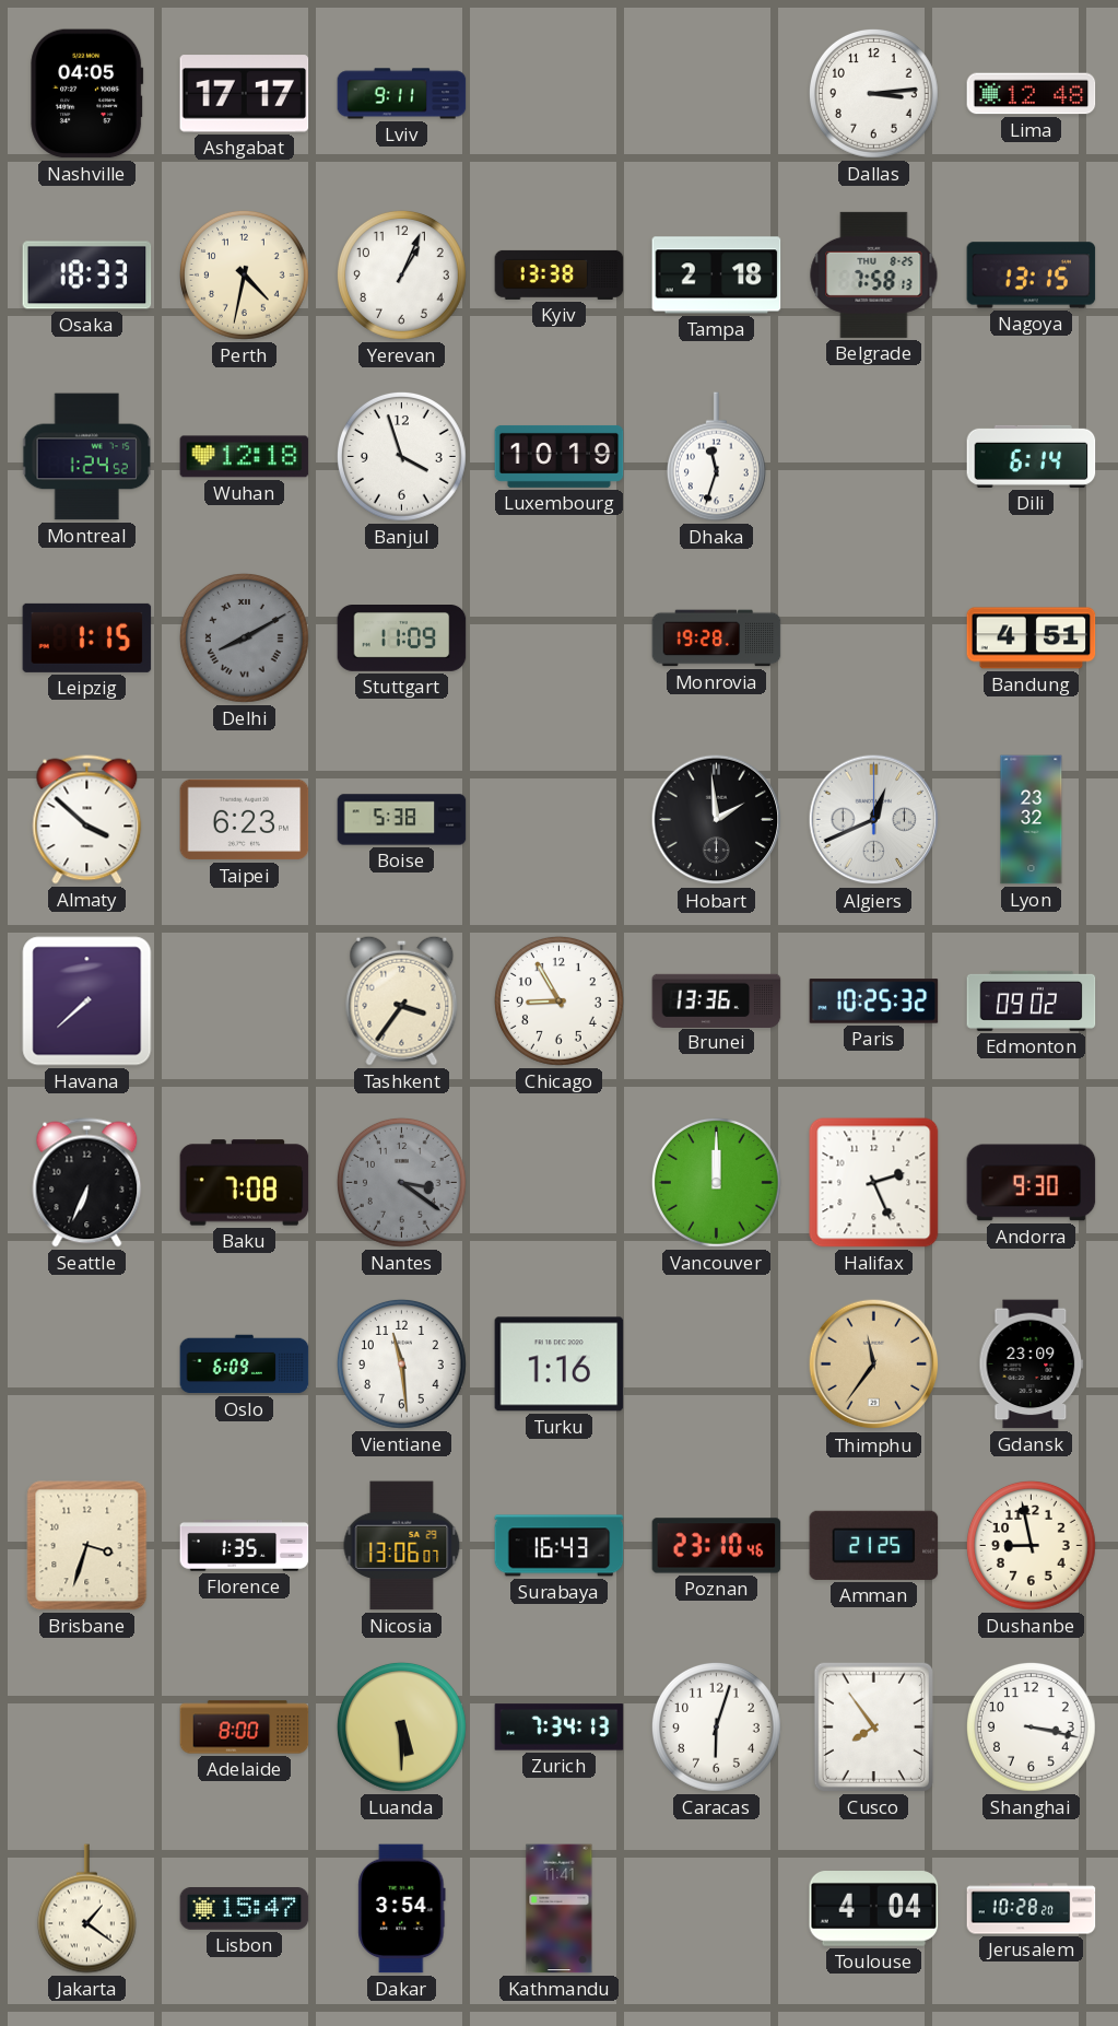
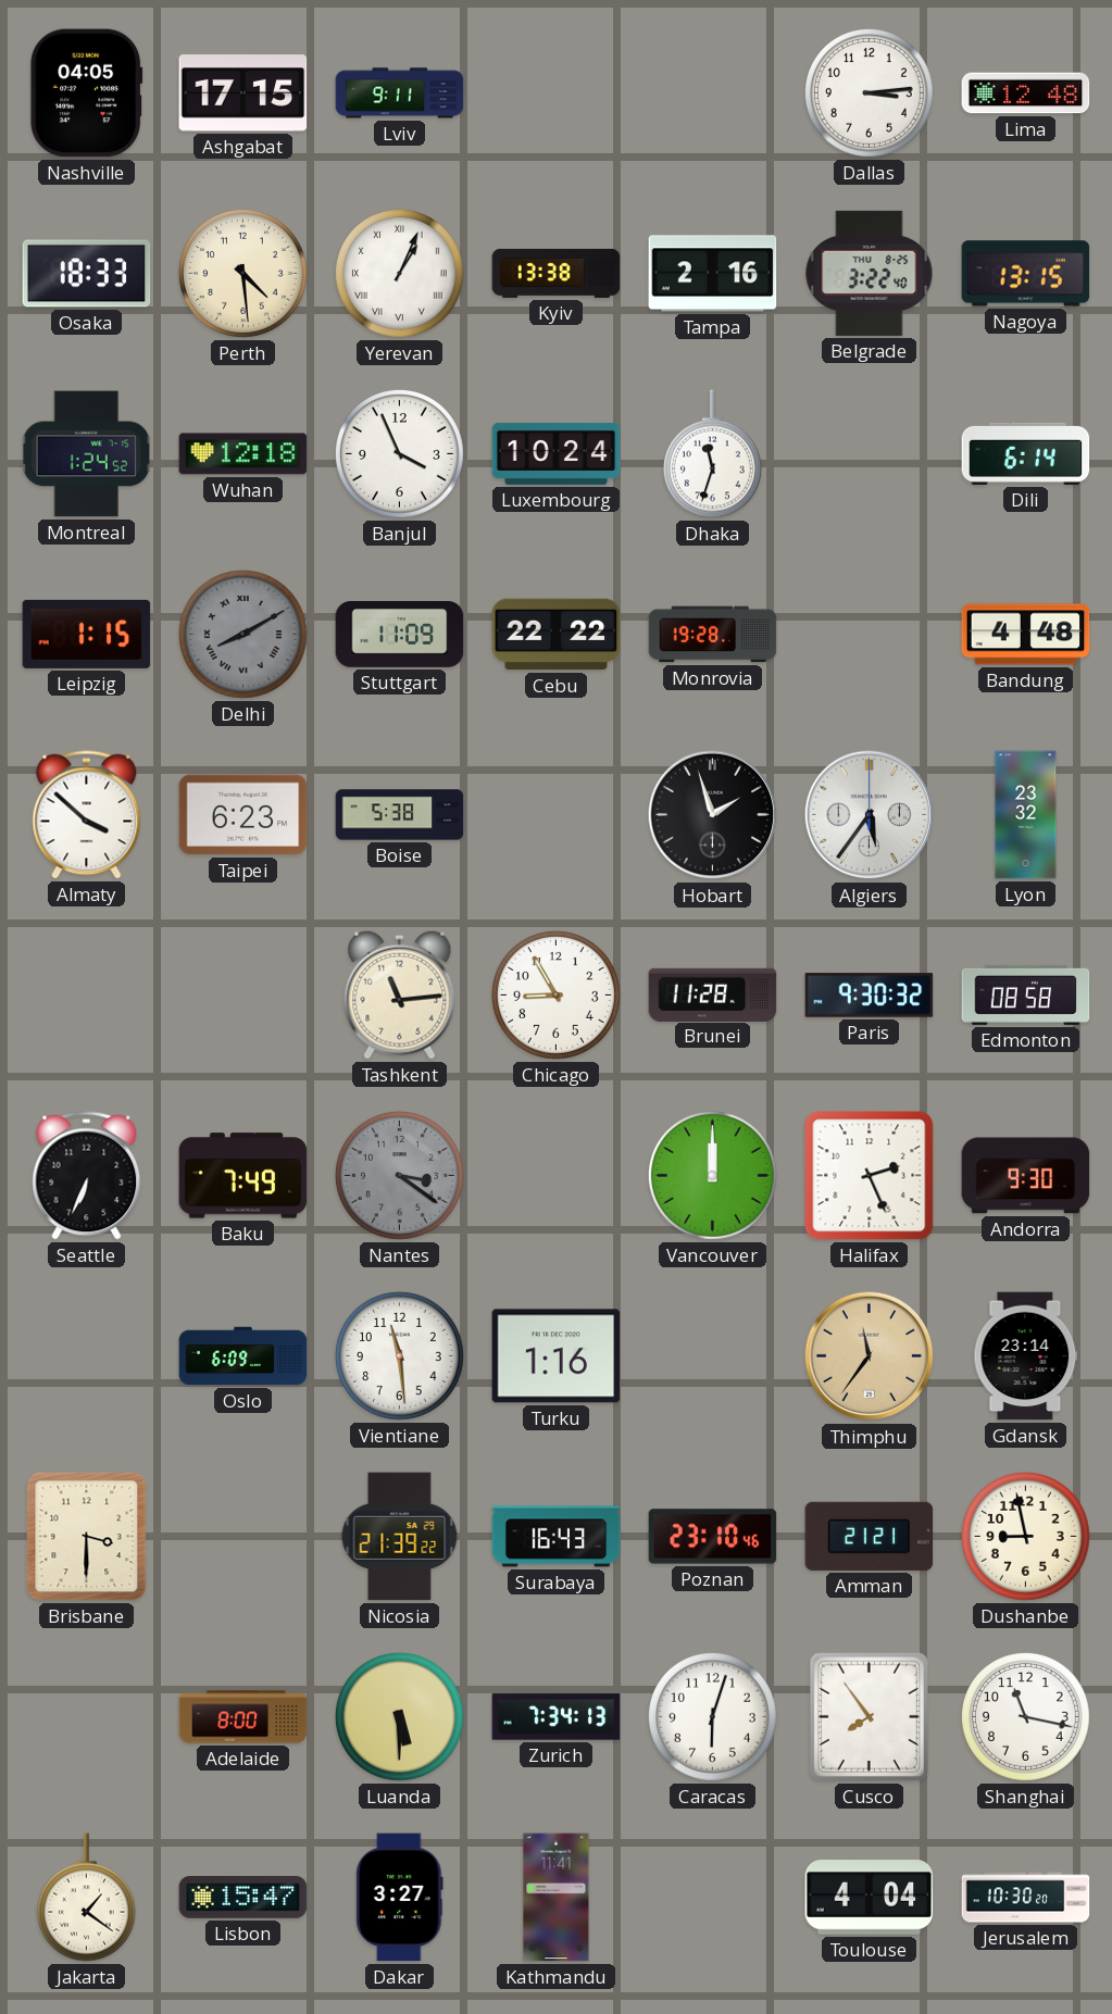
Ashgabat: 17:17 -> 17:15
Perth: 4:32 -> 4:29
Yerevan numerals: Arabic -> Roman
Tampa: 2:18 -> 2:16
Belgrade: 7:58 -> 3:22
Banjul: 3:57 -> 3:56
Luxembourg: 10:19 -> 10:24
Cebu: none -> 22:22
Bandung: 4:51 -> 4:48
Hobart: 1:59 -> 1:57
Algiers: 12:41 -> 5:36
Havana: 7:38 -> none
Tashkent: 3:36 -> 11:14
Brunei: 13:36 -> 11:28
Paris: 10:25 -> 9:30
Edmonton: 09:02 -> 08:58
Baku: 7:08 -> 7:49
Gdansk: 23:09 -> 23:14
Brisbane: 3:33 -> 3:30
Florence: 1:35 -> none
Nicosia: 13:06 -> 21:39
Amman: 21:25 -> 21:21
Shanghai: 3:17 -> 11:17
Dakar: 3:54 -> 3:27
Jerusalem: 10:28 -> 10:30
